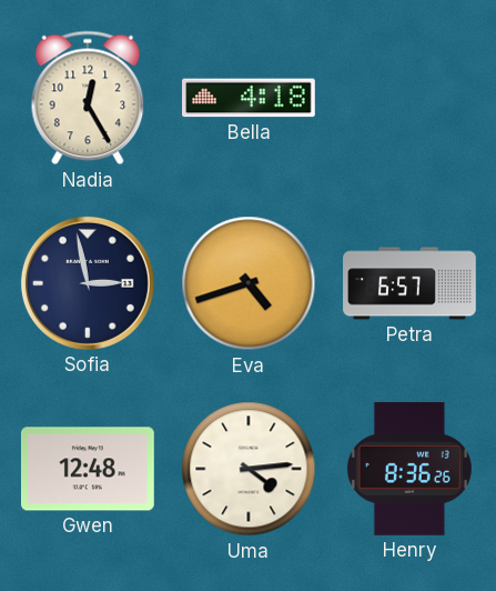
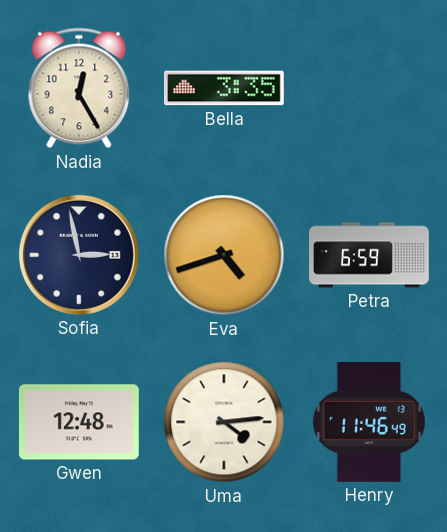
Bella: 4:18 -> 3:35
Petra: 6:57 -> 6:59
Henry: 8:36 -> 11:46
